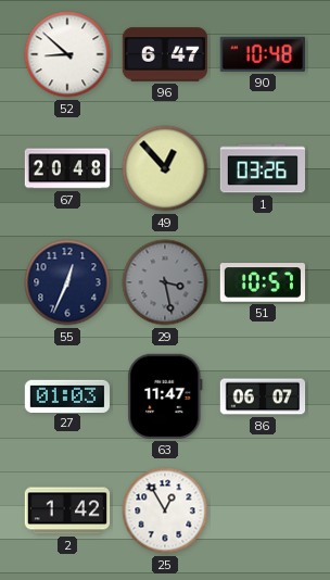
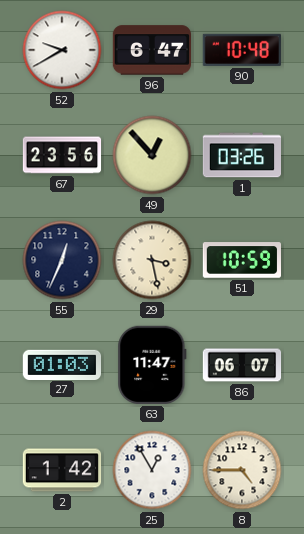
52: 8:52 -> 9:40
67: 20:48 -> 23:56
29 dial: grey -> cream
51: 10:57 -> 10:59
8: none -> 4:45
